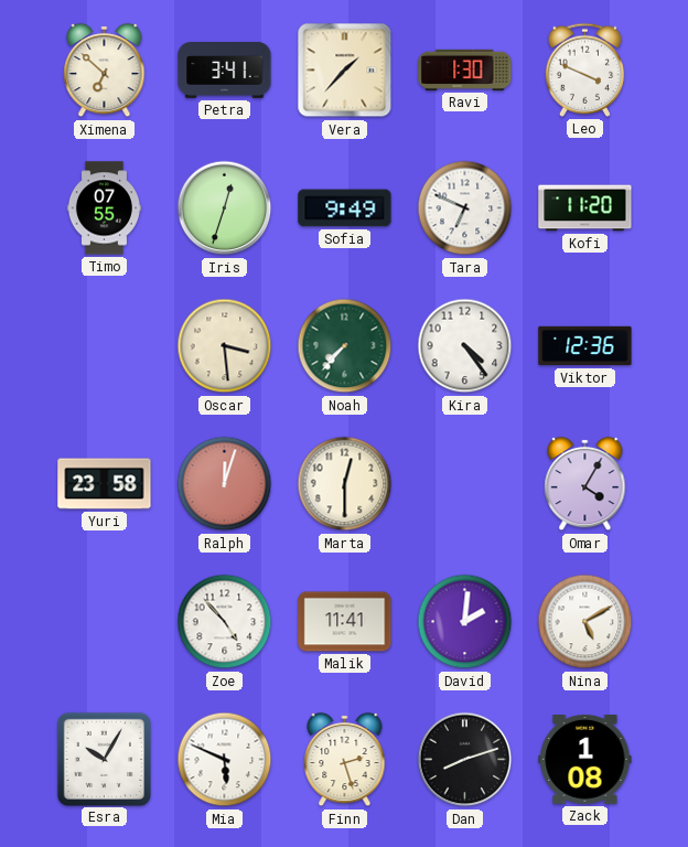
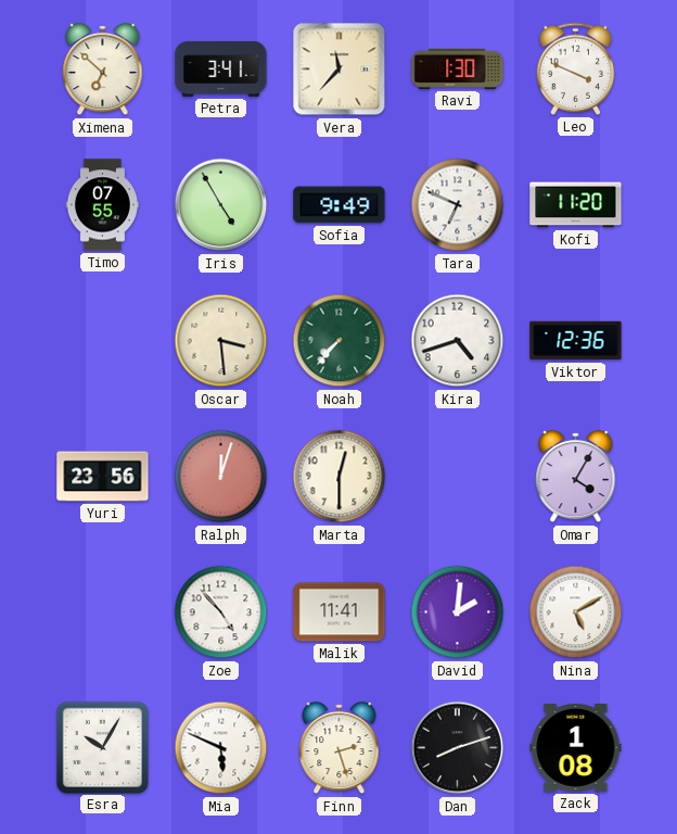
Vera: 1:37 -> 11:37
Iris: 12:33 -> 4:55
Kira: 4:24 -> 4:42
Yuri: 23:58 -> 23:56
